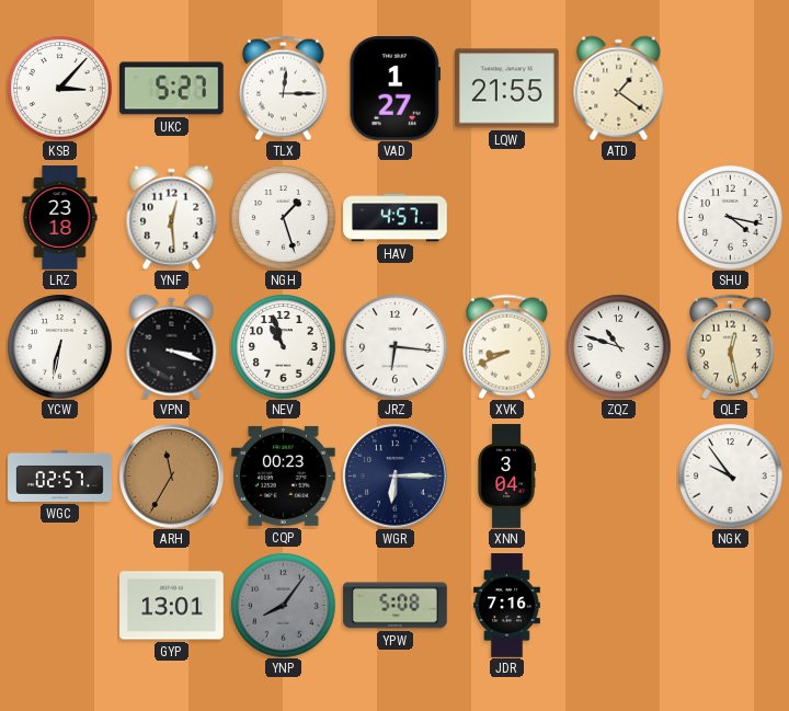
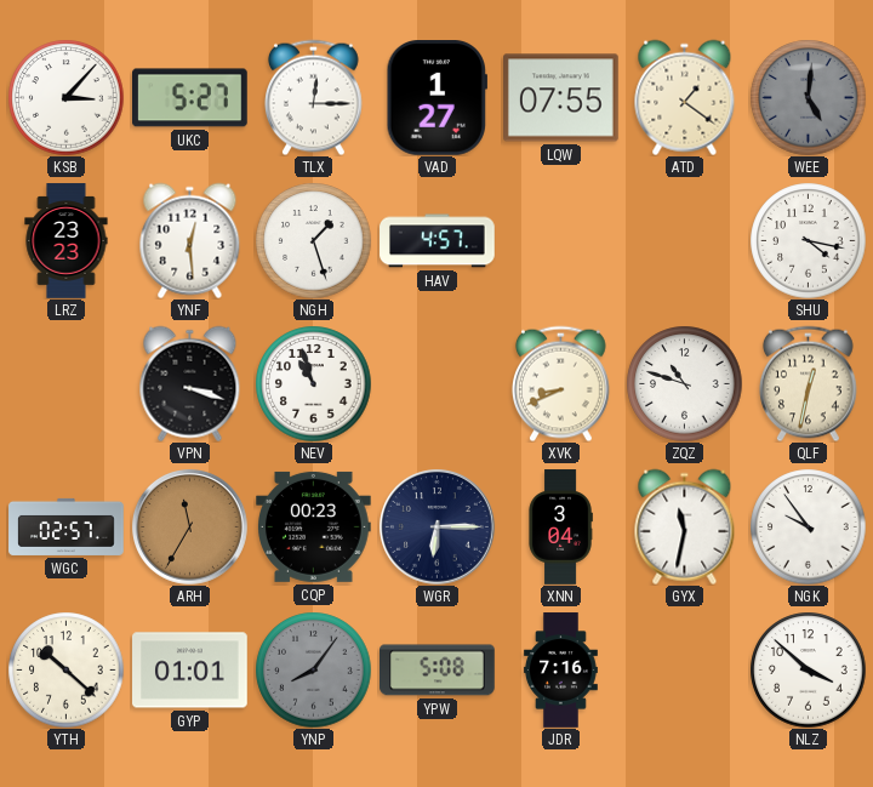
LQW: 21:55 -> 07:55
WEE: none -> 5:01
LRZ: 23:18 -> 23:23
YCW: 6:32 -> none
JRZ: 6:16 -> none
QLF: 12:28 -> 12:32
GYX: none -> 11:32
YTH: none -> 10:22
GYP: 13:01 -> 01:01
NLZ: none -> 3:52
